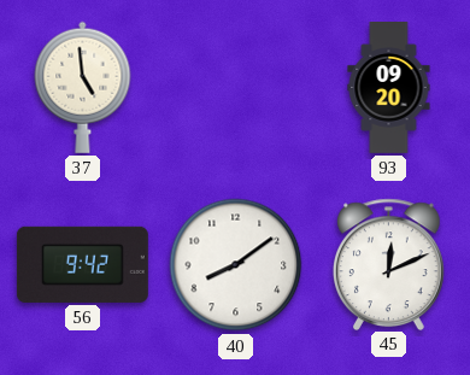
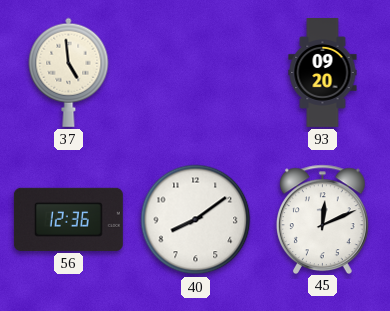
56: 9:42 -> 12:36
